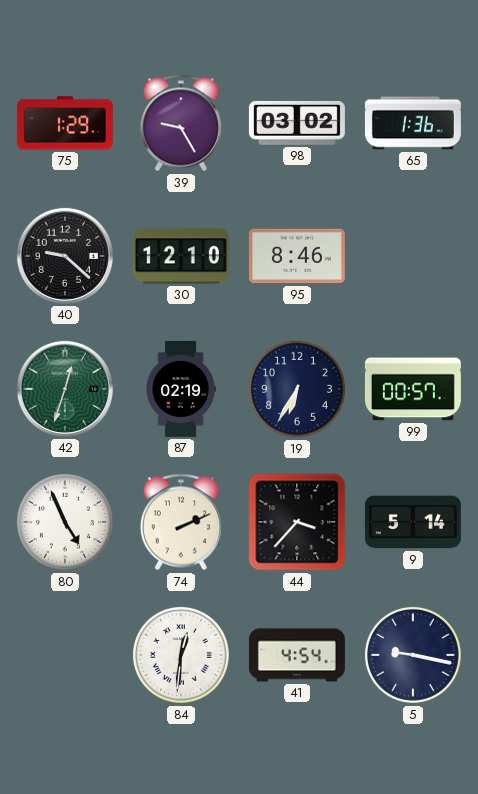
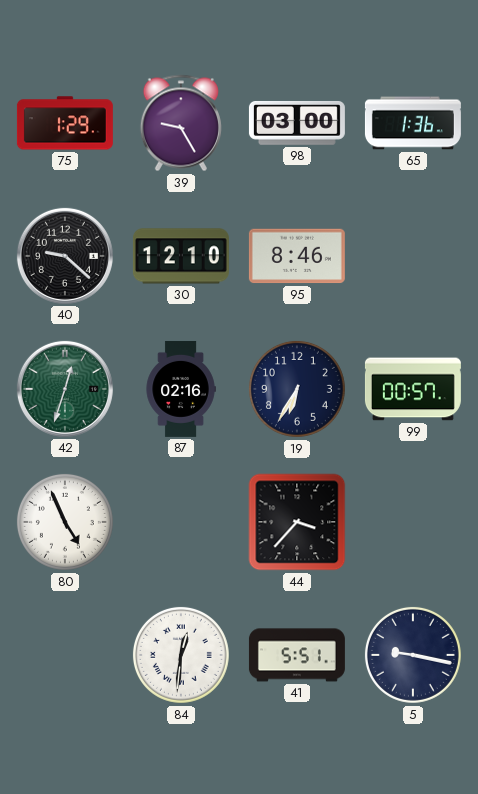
98: 03:02 -> 03:00
87: 02:19 -> 02:16
74: 2:11 -> none
9: 5:14 -> none
41: 4:54 -> 5:51
